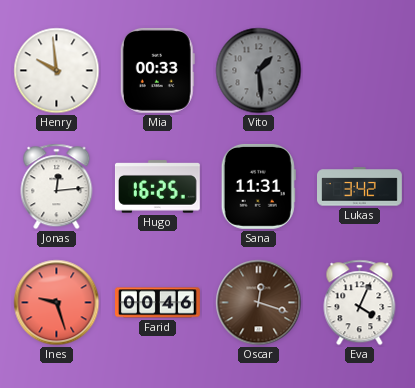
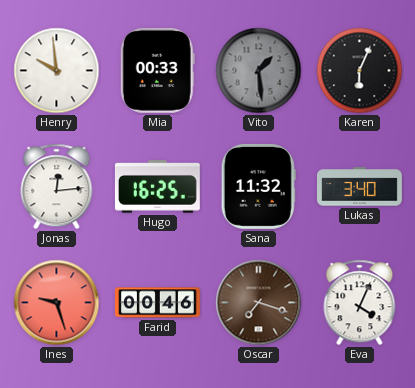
Karen: none -> 6:04
Sana: 11:31 -> 11:32
Lukas: 3:42 -> 3:40
Oscar: 12:18 -> 7:18
